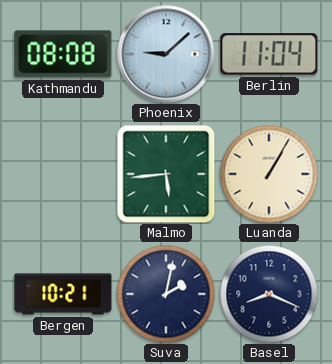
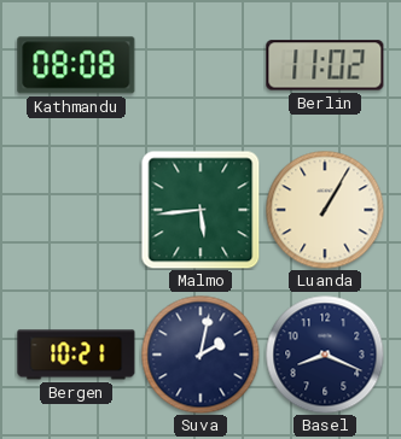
Phoenix: 9:08 -> none
Berlin: 11:04 -> 11:02
